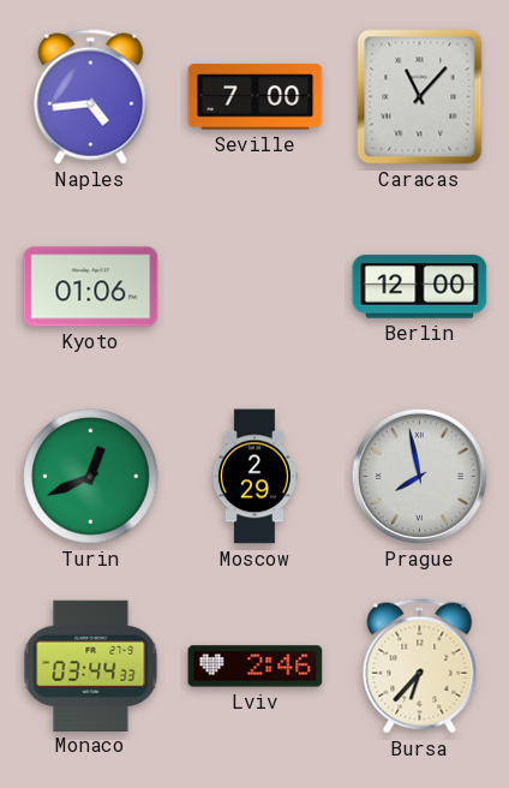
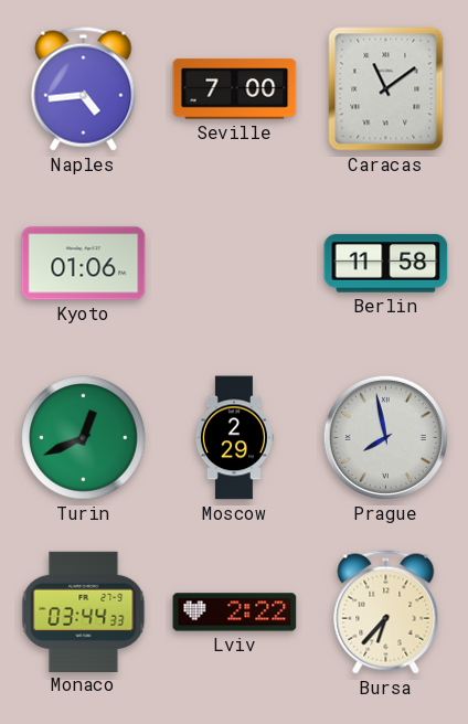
Caracas: 11:07 -> 11:09
Berlin: 12:00 -> 11:58
Lviv: 2:46 -> 2:22
